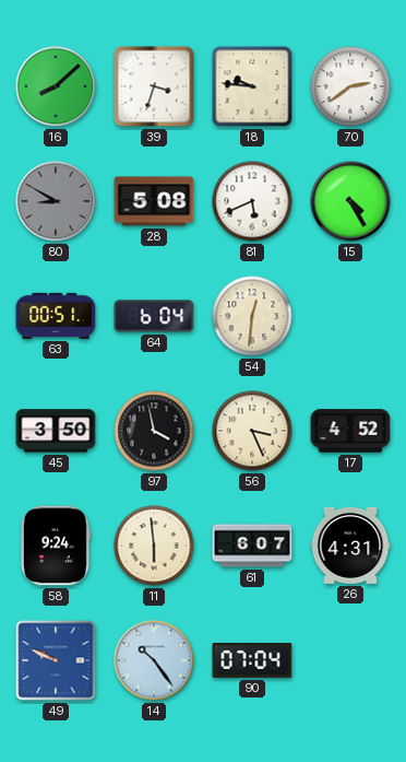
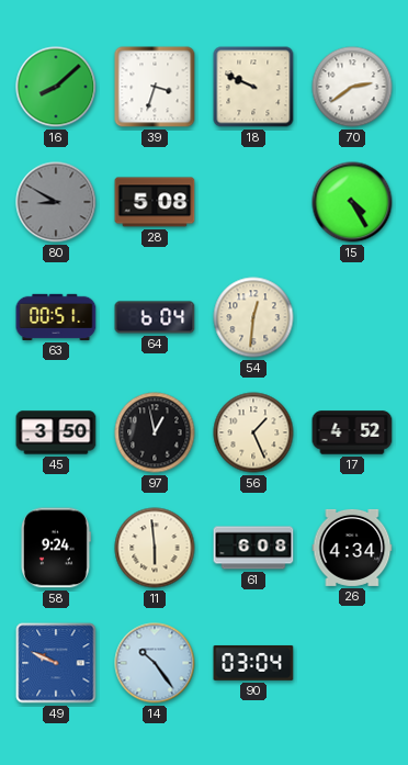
18: 9:46 -> 9:49
81: 5:41 -> none
97: 3:58 -> 12:58
56: 3:26 -> 1:26
61: 6:07 -> 6:08
26: 4:31 -> 4:34
90: 07:04 -> 03:04
